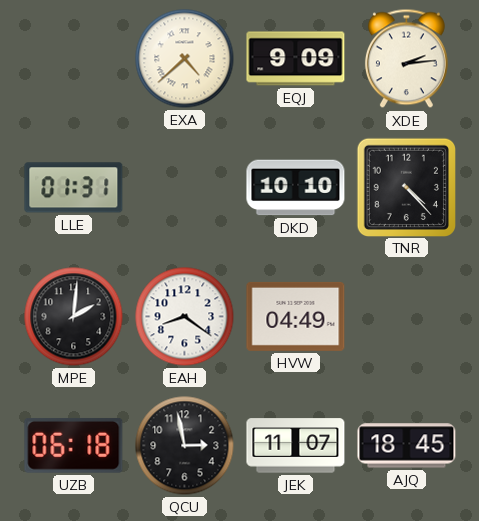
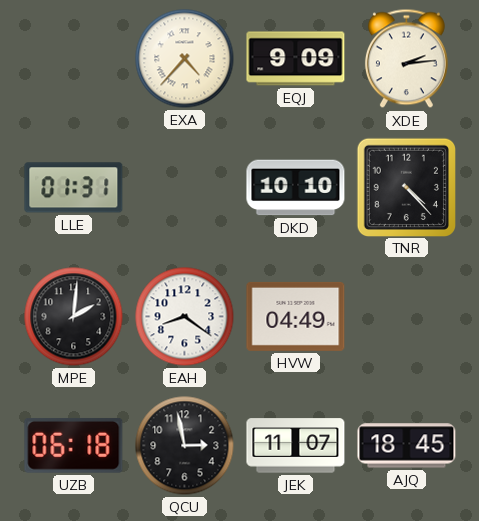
EXA: 4:38 -> 4:37
